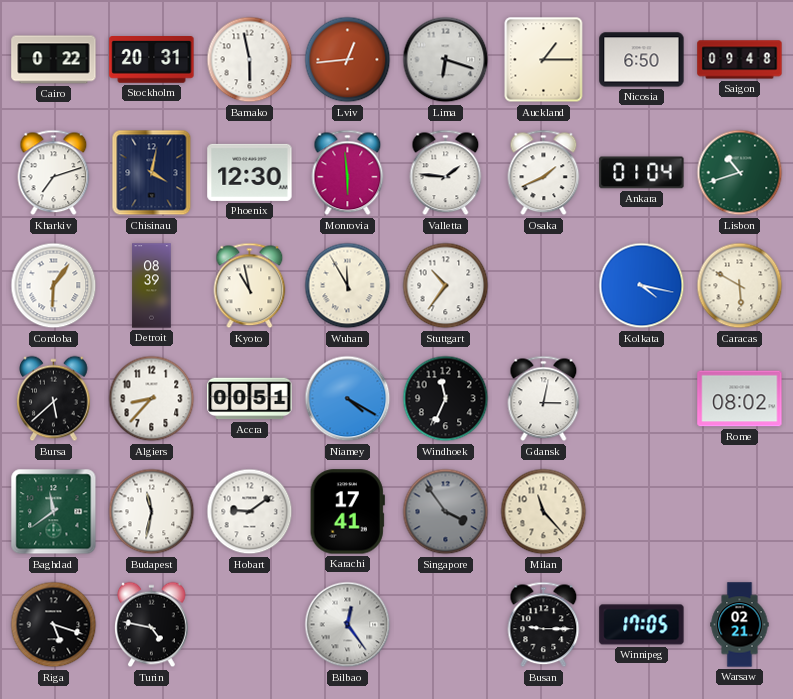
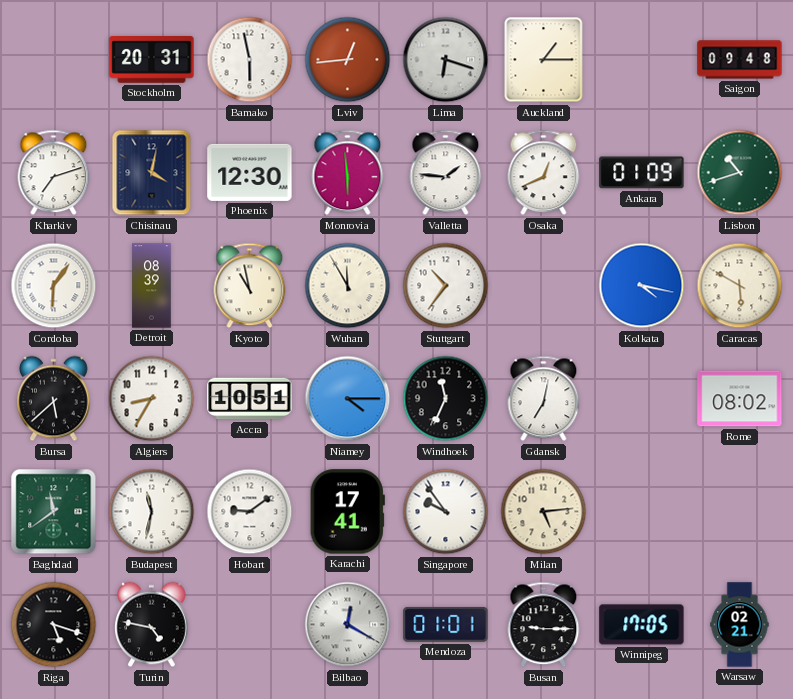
Cairo: 0:22 -> none
Nicosia: 6:50 -> none
Osaka: 1:41 -> 12:41
Ankara: 01:04 -> 01:09
Algiers: 8:37 -> 8:35
Accra: 00:51 -> 10:51
Niamey: 4:20 -> 4:15
Gdansk: 3:02 -> 7:02
Singapore: 3:54 -> 9:54
Singapore dial: grey -> white
Milan: 11:23 -> 5:14
Bilbao: 12:24 -> 12:20
Mendoza: none -> 01:01
